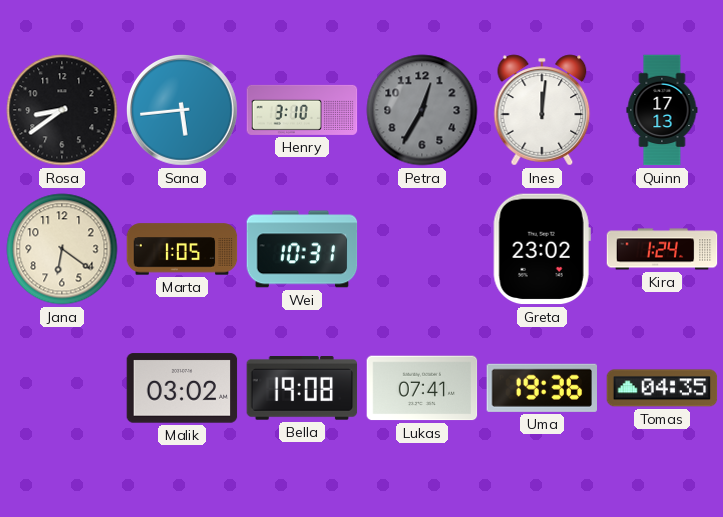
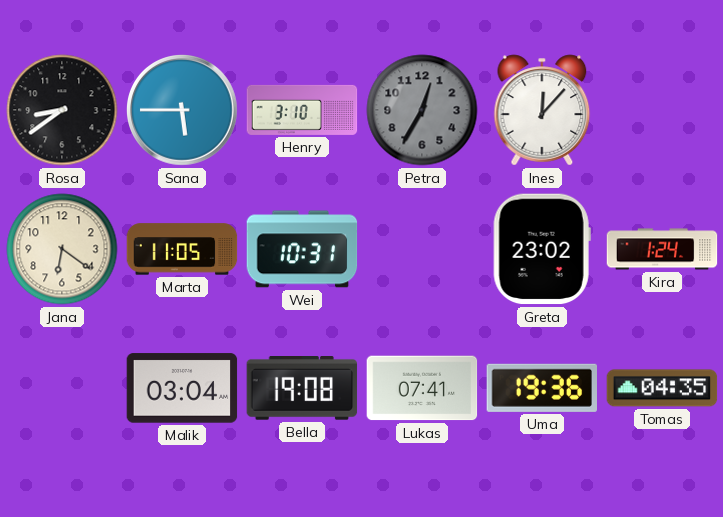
Sana: 5:44 -> 5:45
Ines: 12:01 -> 12:07
Quinn: 17:13 -> none
Marta: 1:05 -> 11:05
Malik: 03:02 -> 03:04
